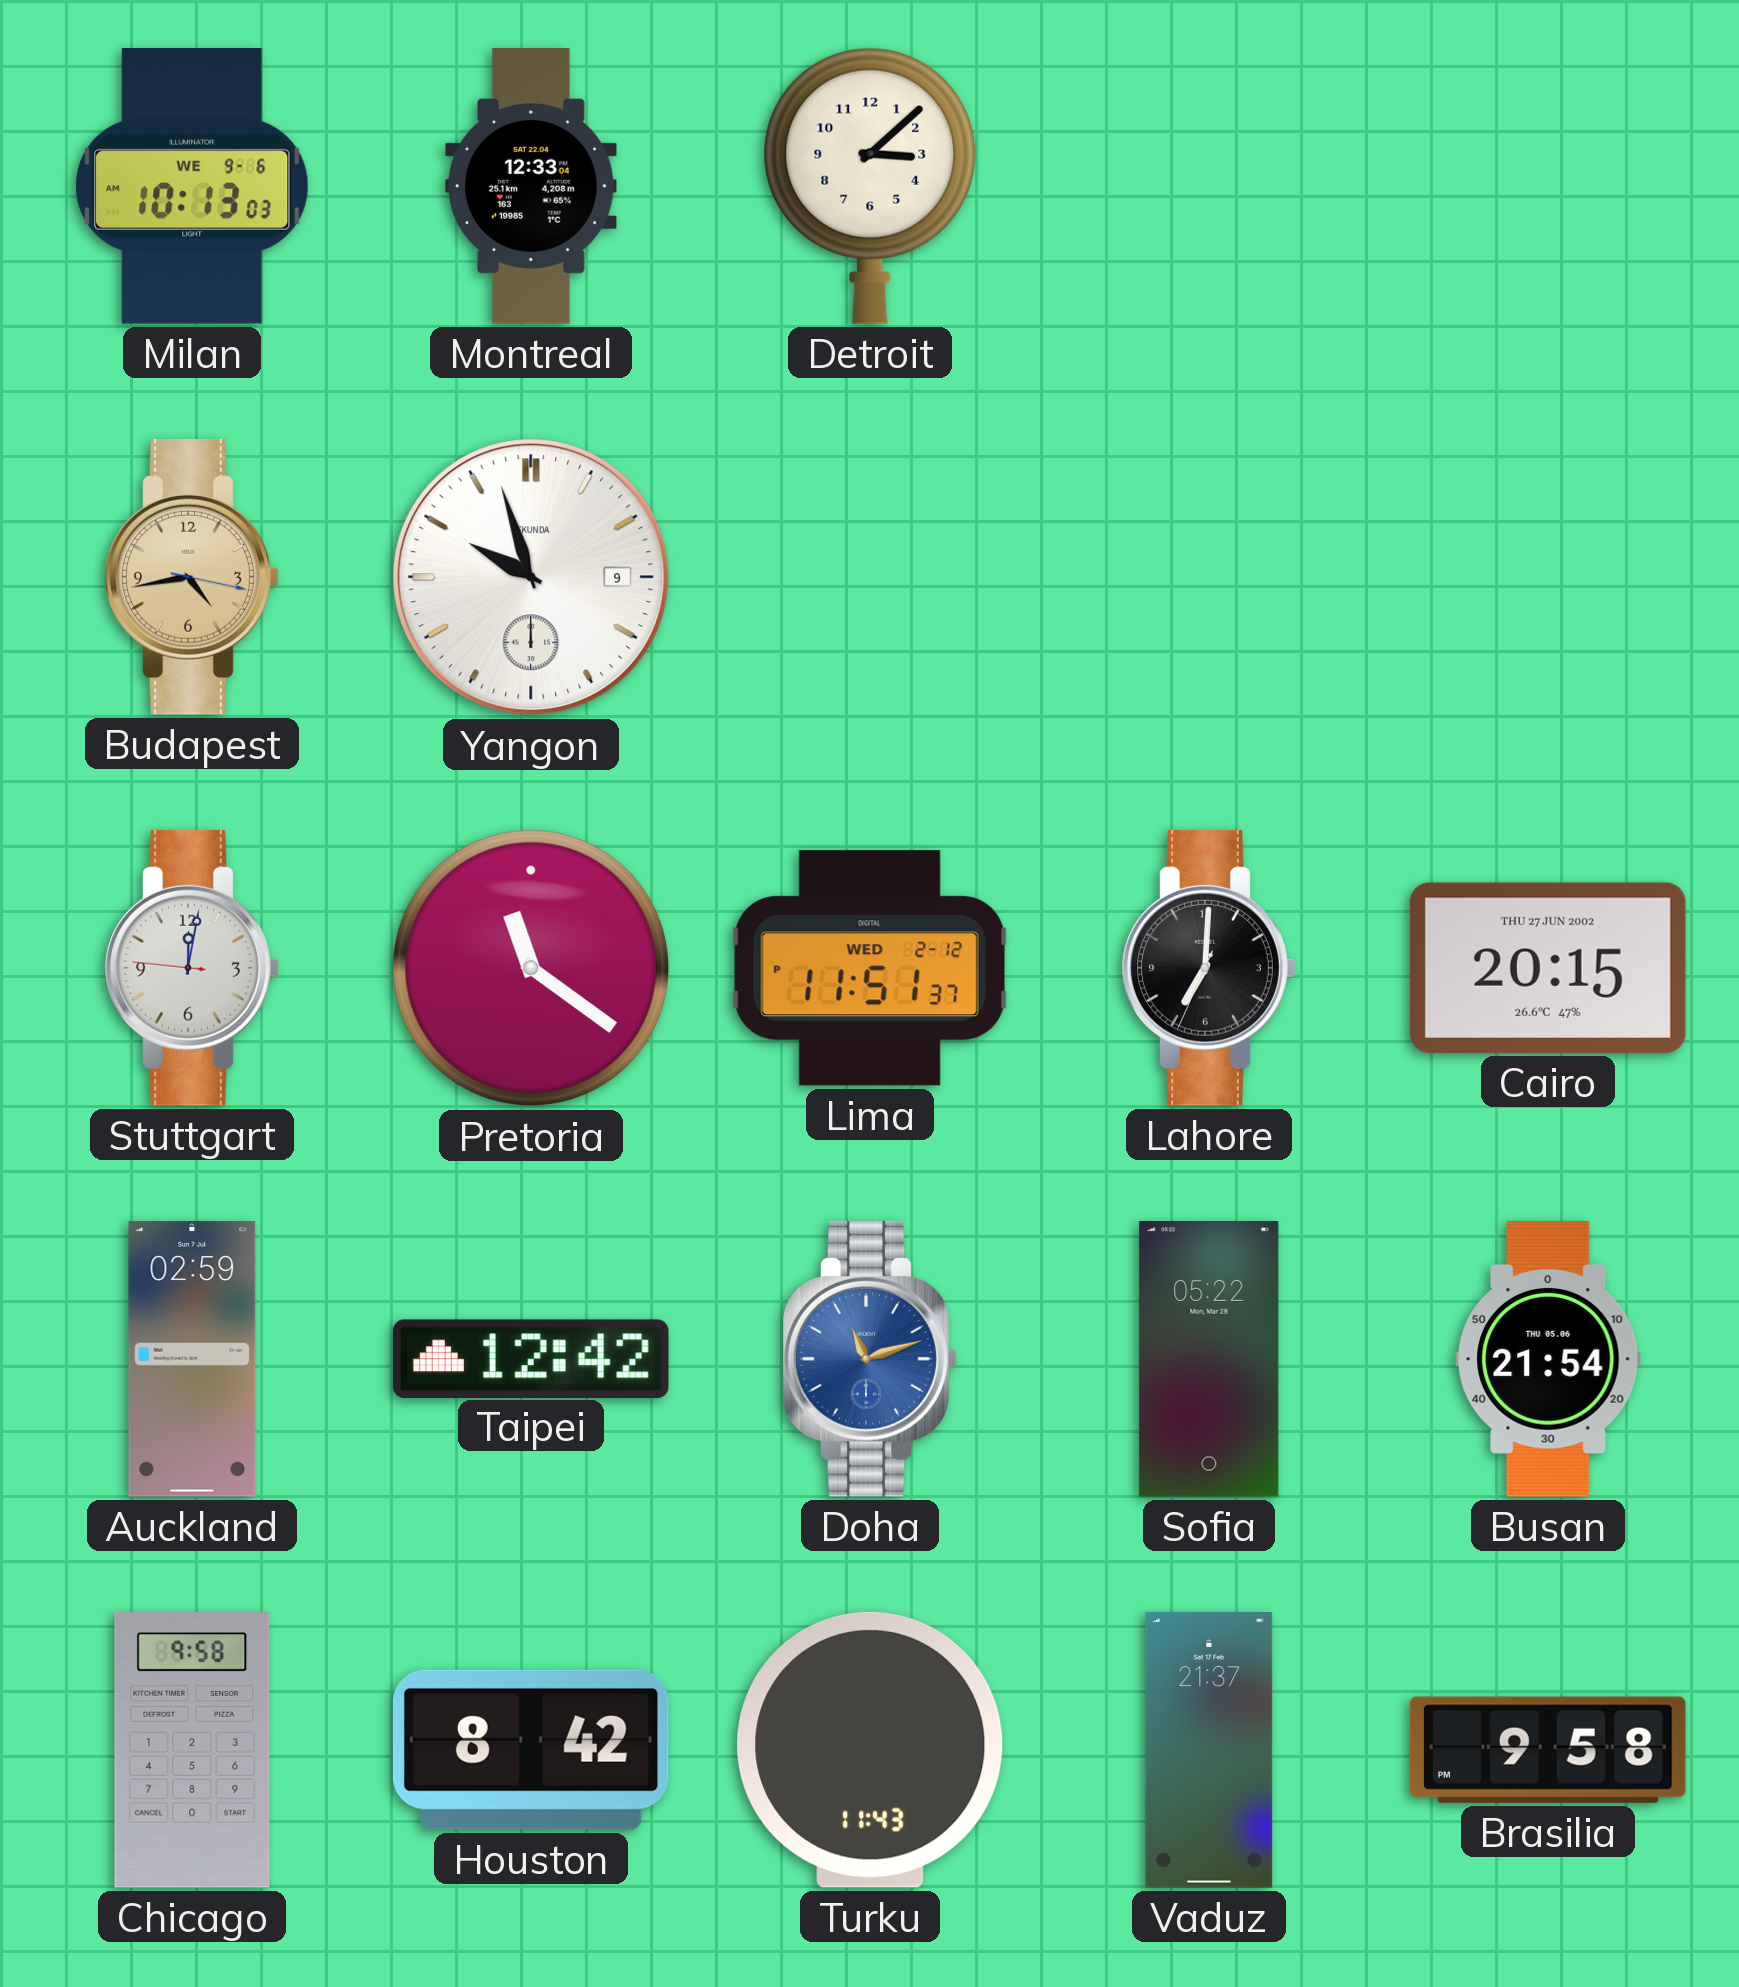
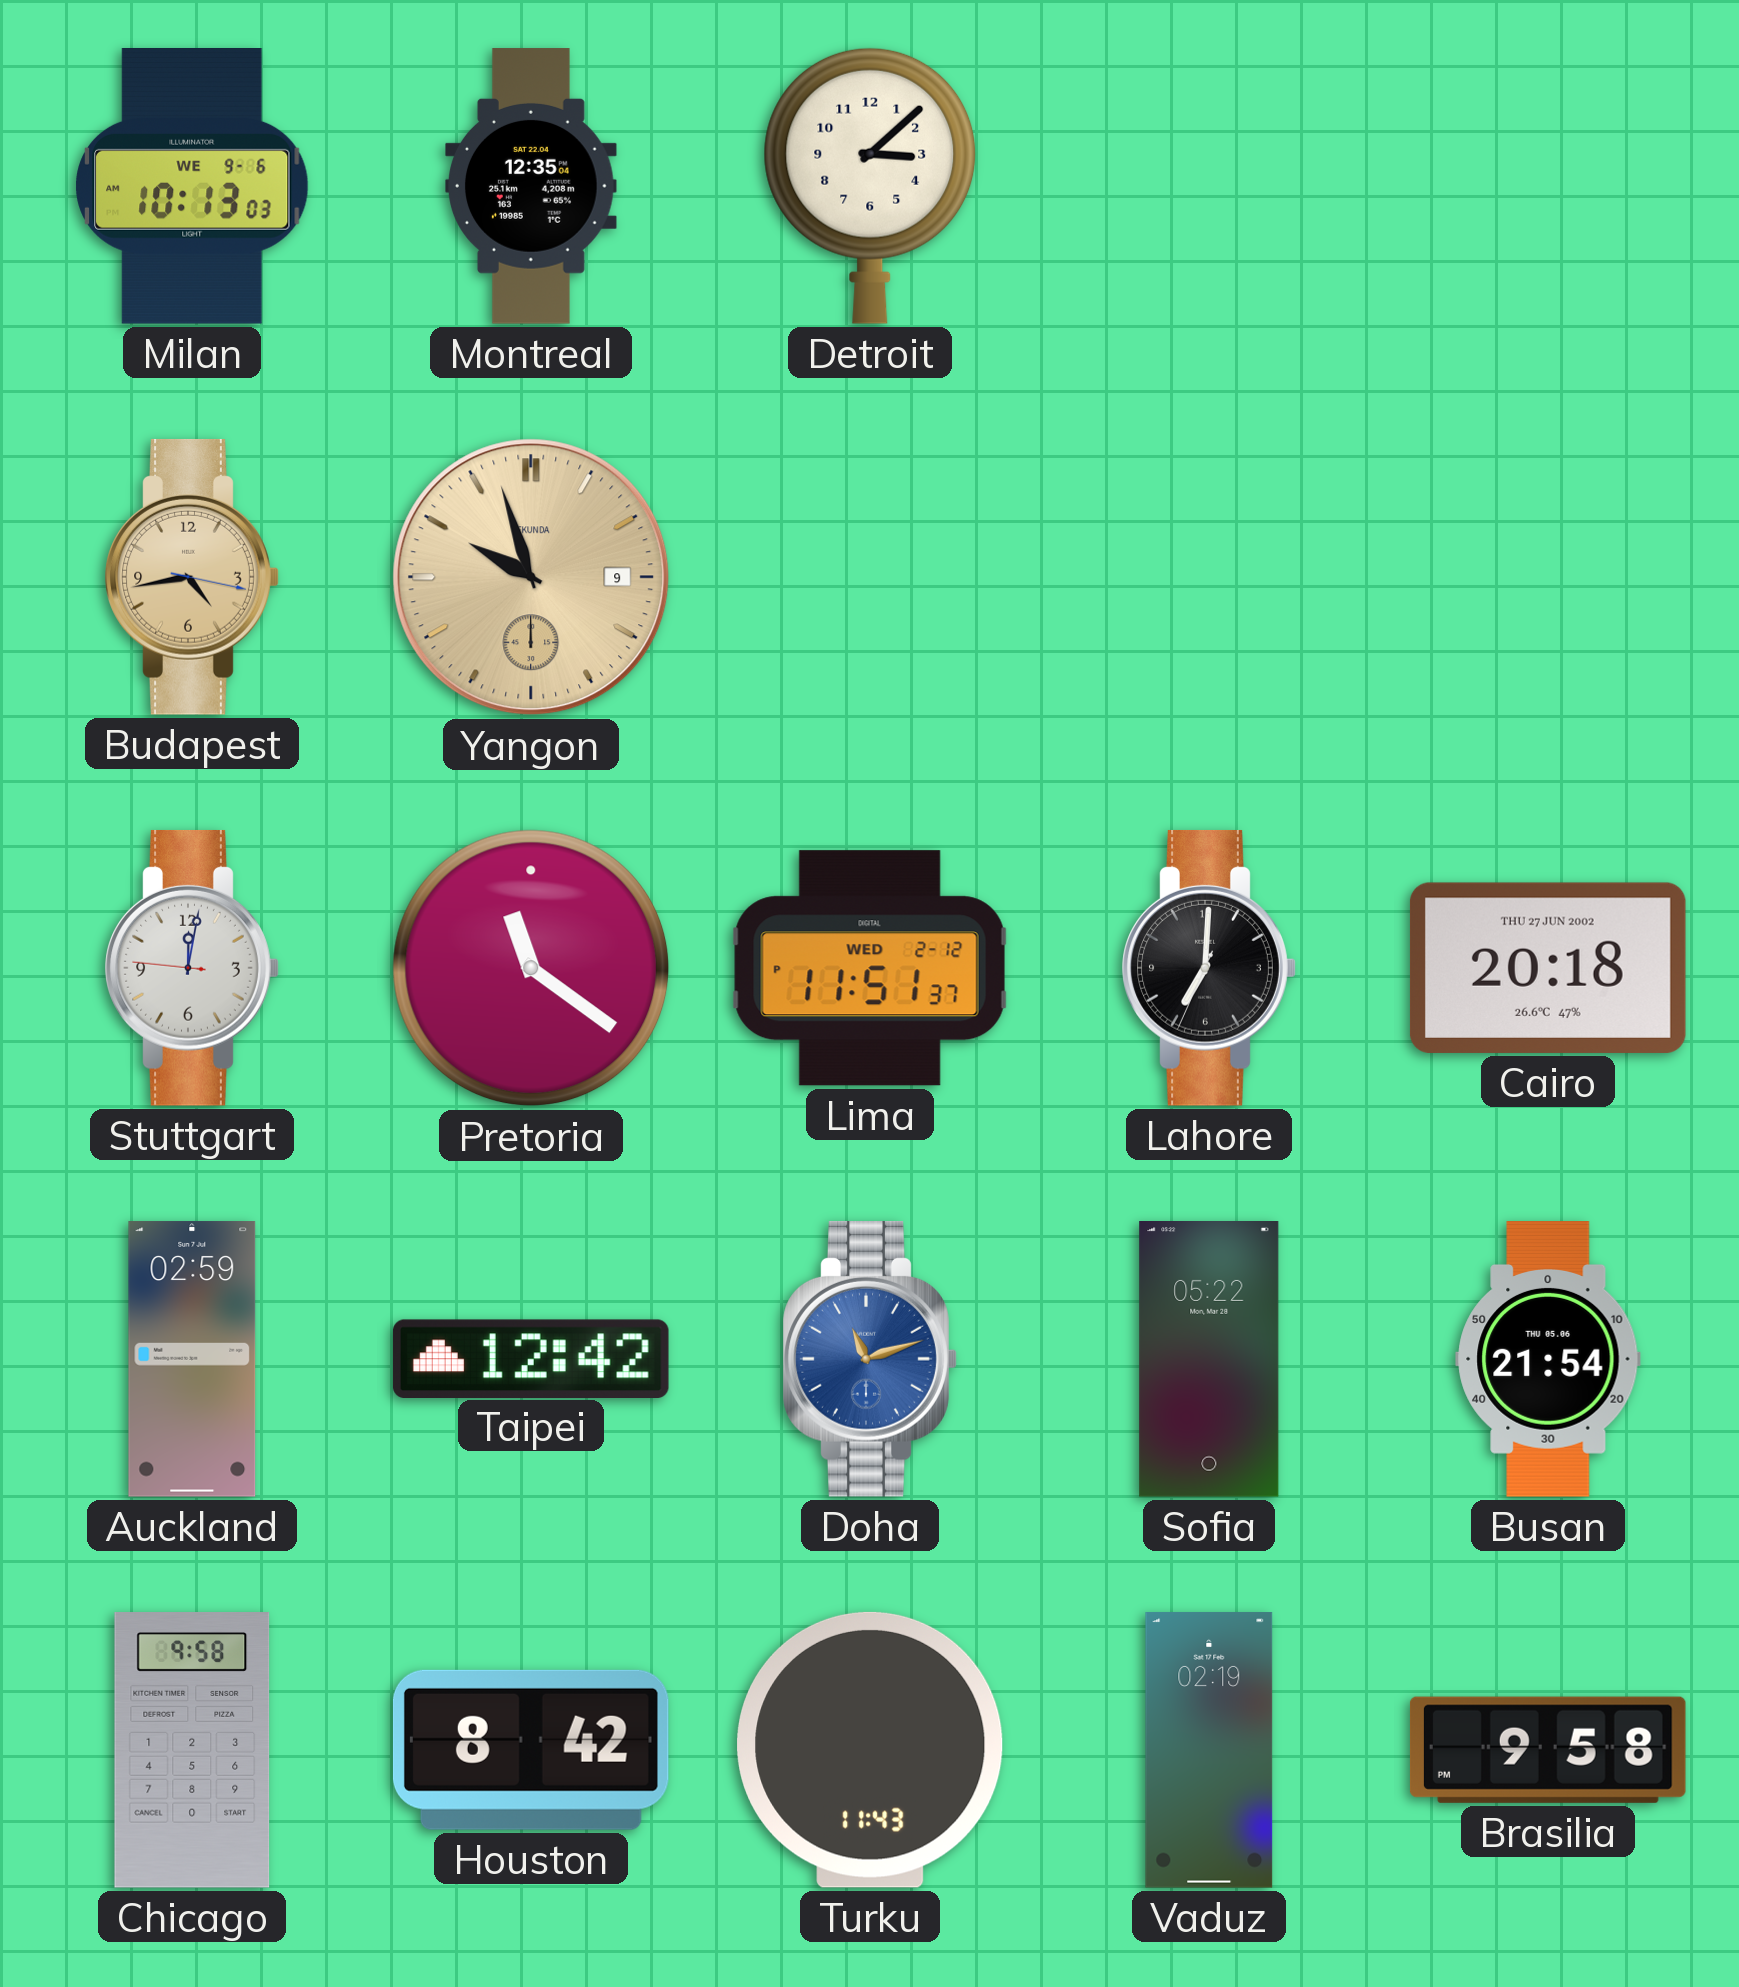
Montreal: 12:33 -> 12:35
Yangon dial: white -> champagne
Cairo: 20:15 -> 20:18
Vaduz: 21:37 -> 02:19
